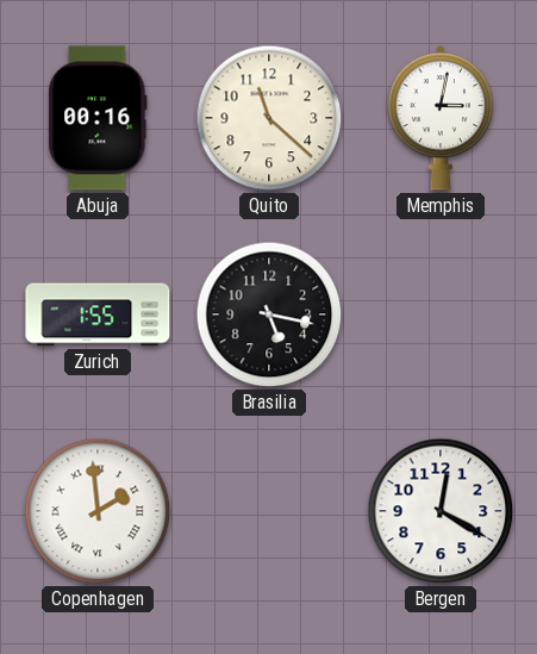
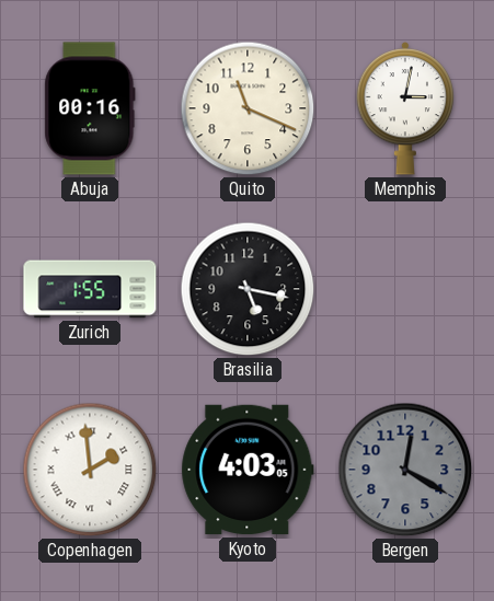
Quito: 11:22 -> 11:19
Kyoto: none -> 4:03
Bergen dial: white -> grey
